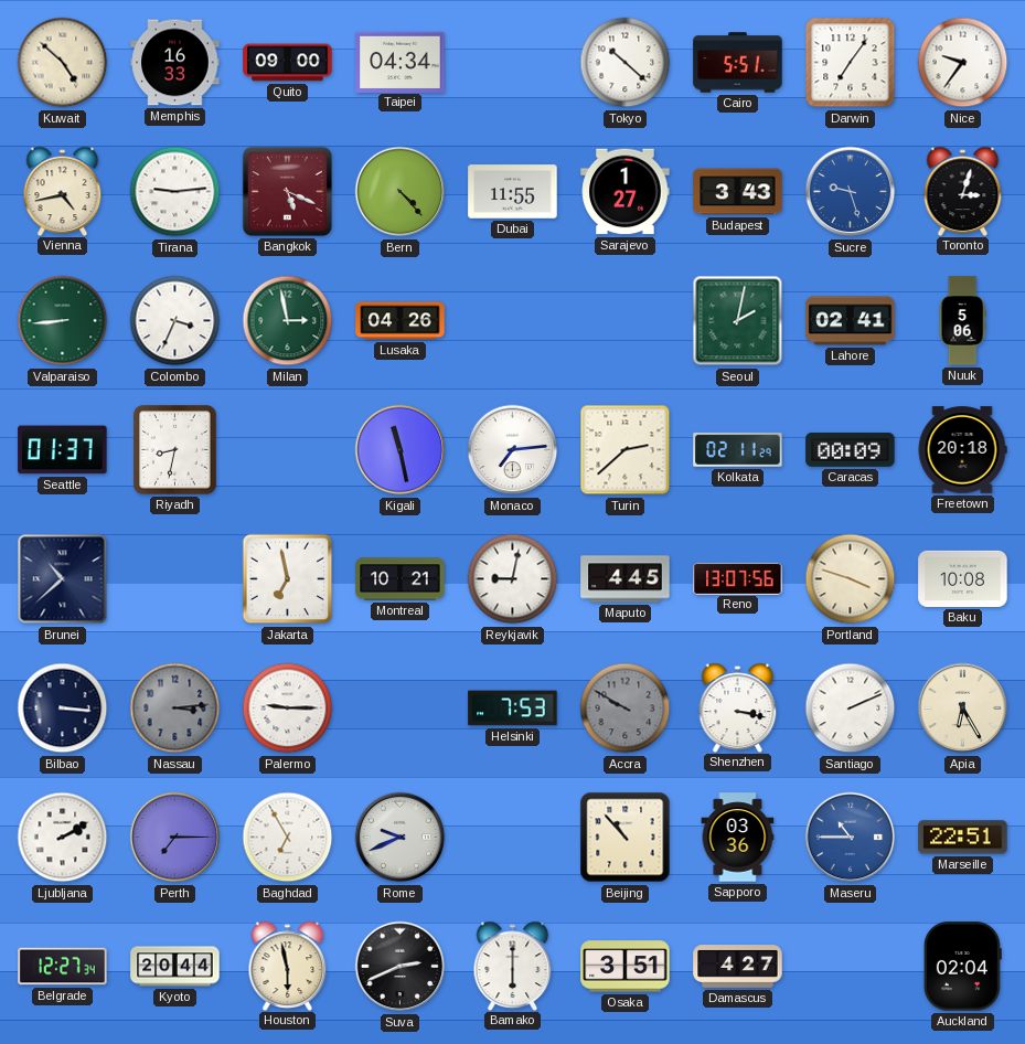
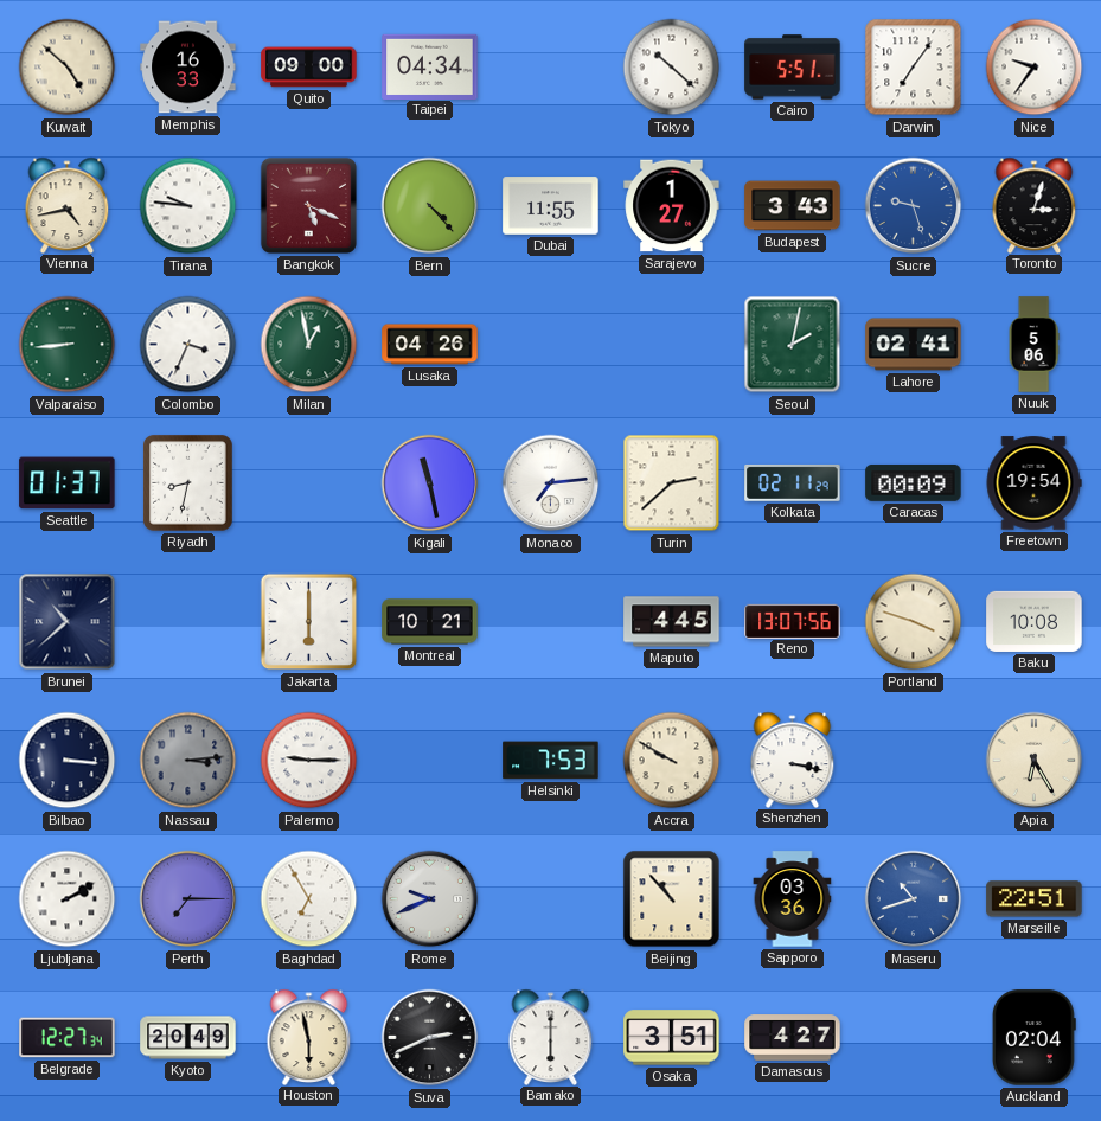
Tirana: 9:14 -> 9:46
Milan: 2:58 -> 12:58
Freetown: 20:18 -> 19:54
Jakarta: 6:58 -> 6:00
Reykjavik: 9:02 -> none
Accra dial: grey -> cream
Santiago: 2:11 -> none
Maseru: 10:45 -> 10:42
Kyoto: 20:44 -> 20:49
